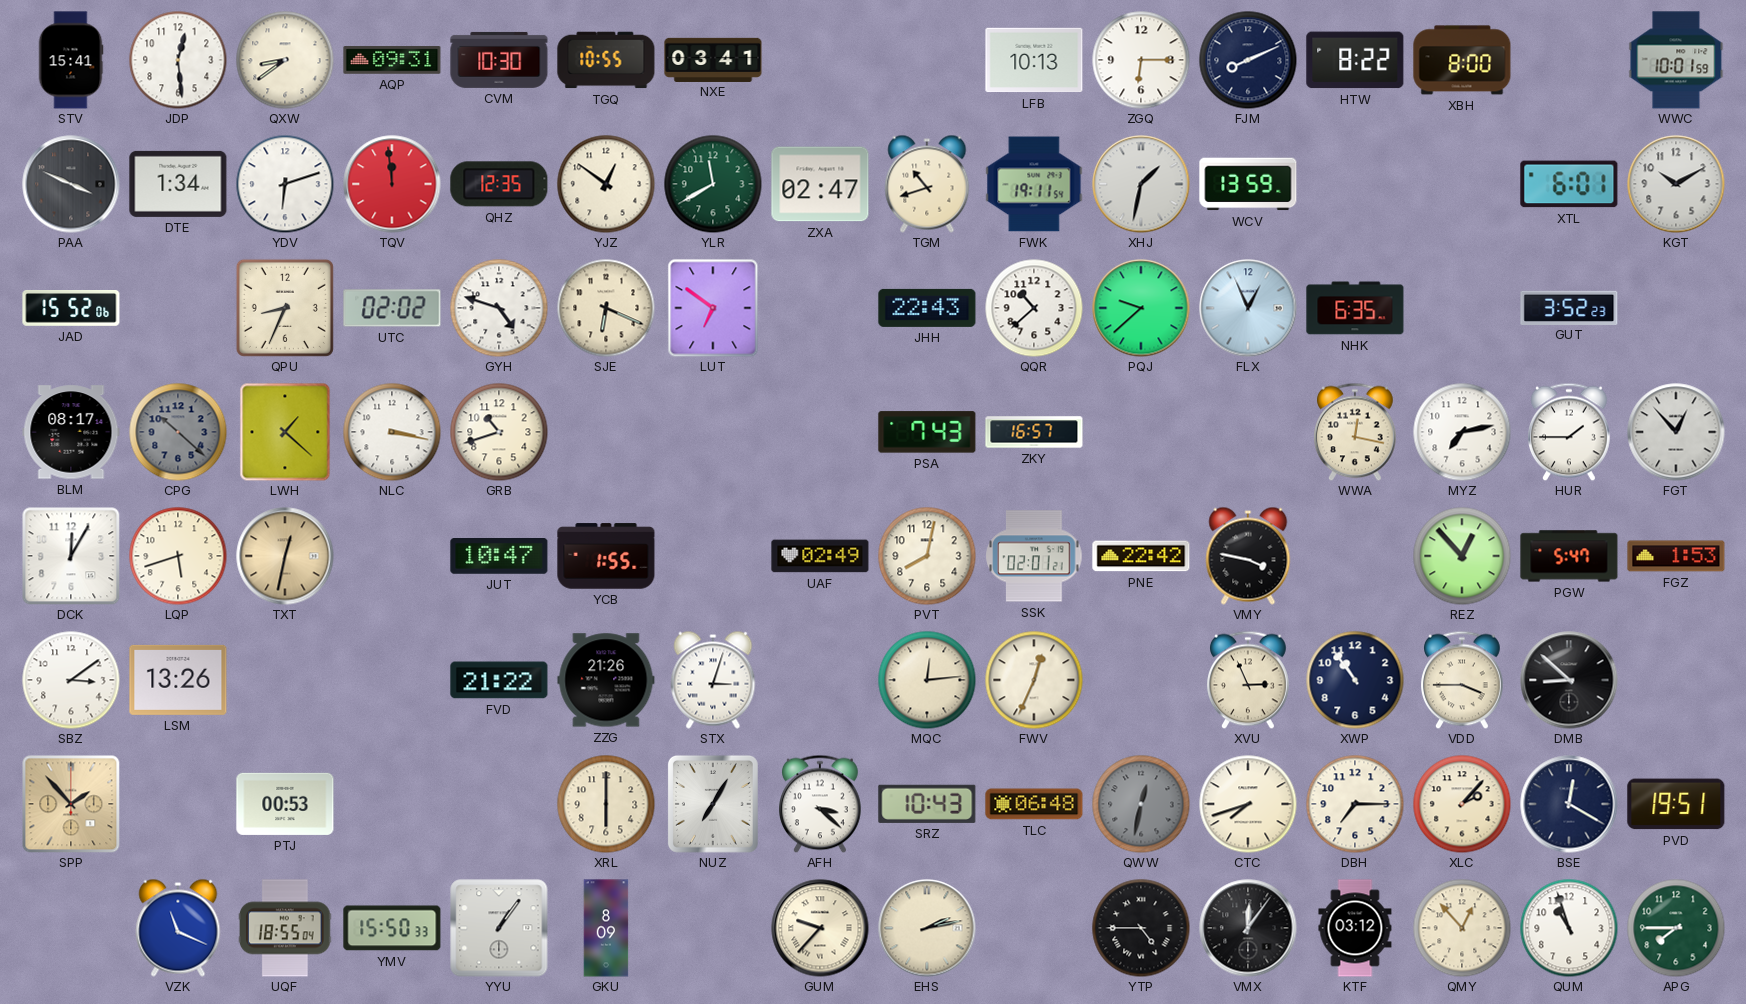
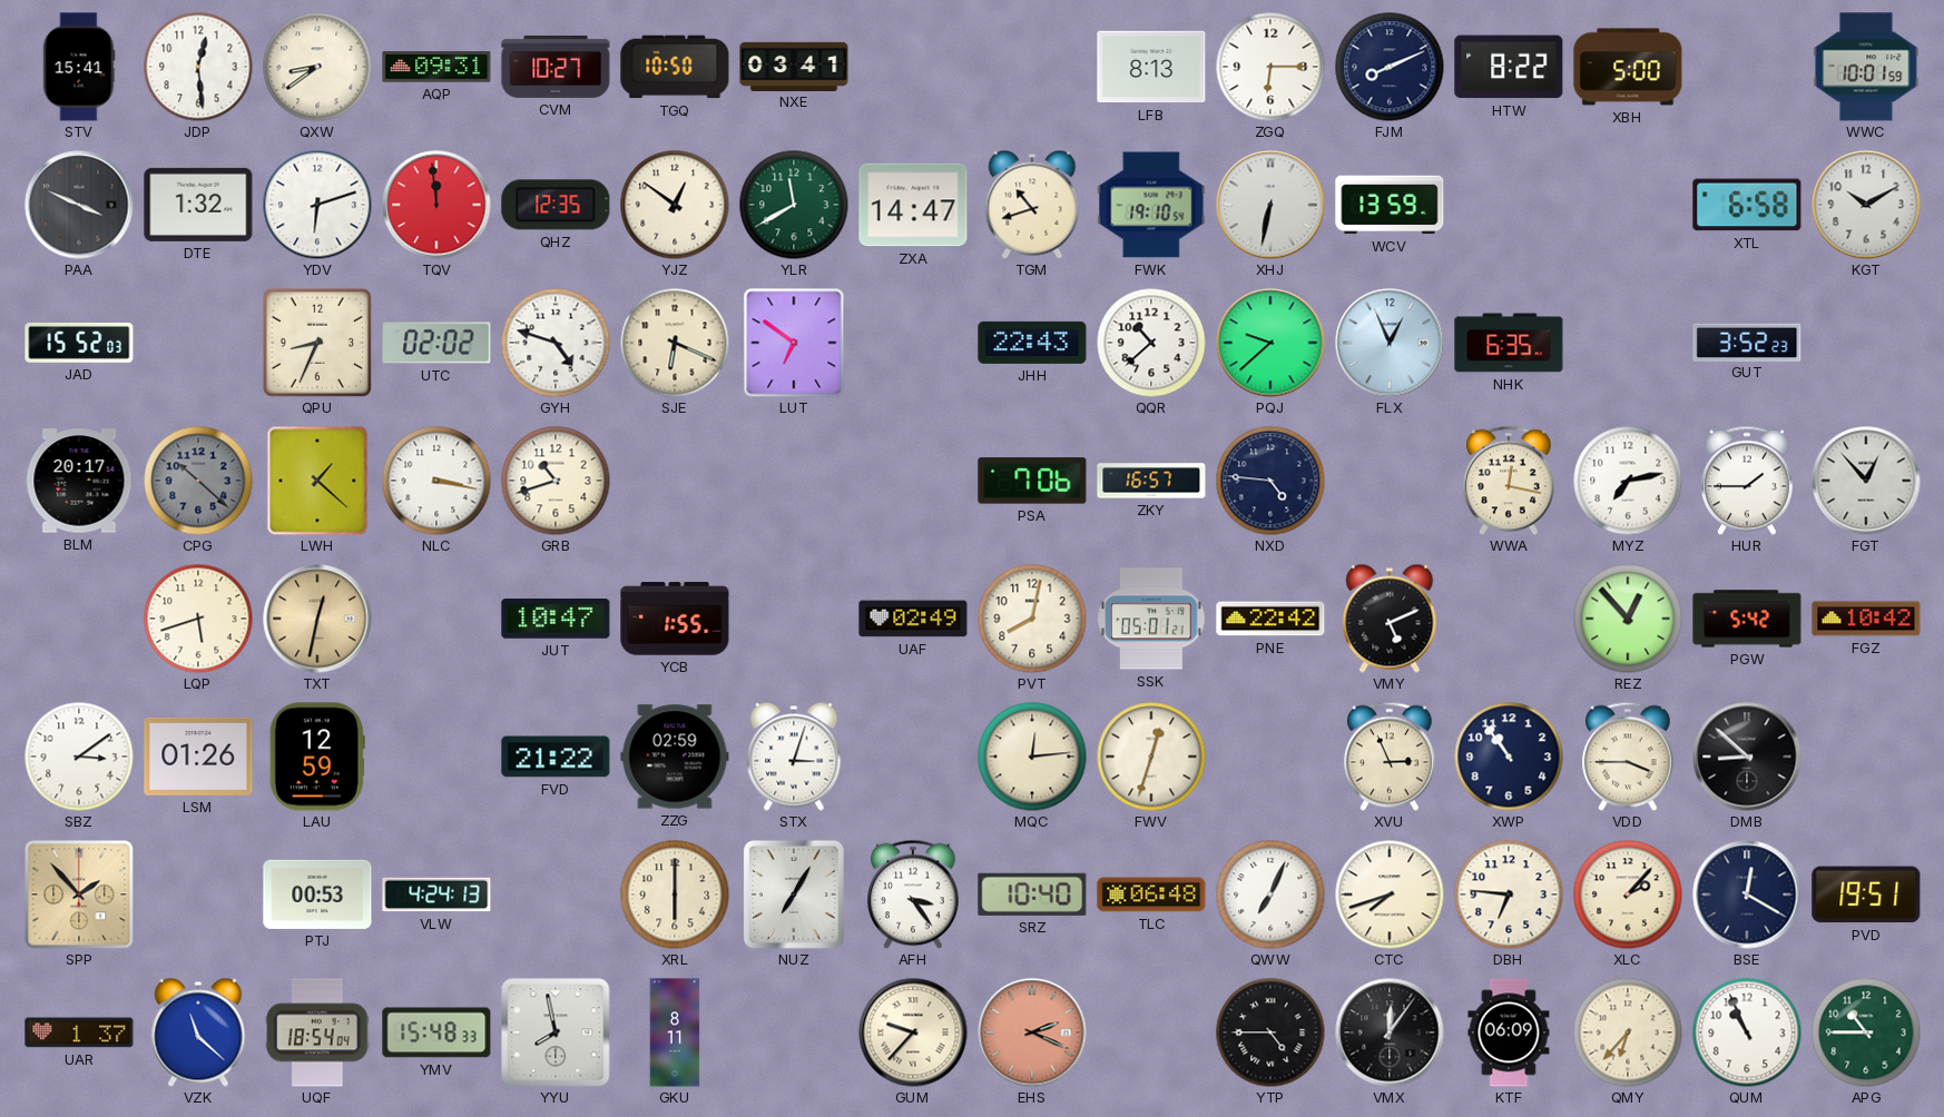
CVM: 10:30 -> 10:27
TGQ: 10:55 -> 10:50
LFB: 10:13 -> 8:13
XBH: 8:00 -> 5:00
DTE: 1:34 -> 1:32
ZXA: 02:47 -> 14:47
FWK: 19:11 -> 19:10
XHJ: 1:32 -> 6:32
XTL: 6:01 -> 6:58
JAD: 15:52:06 -> 15:52:03
BLM: 08:17 -> 20:17
PSA: 7:43 -> 7:06
NXD: none -> 4:46
DCK: 12:05 -> none
SSK: 02:01 -> 05:01
VMY: 3:47 -> 5:11
PGW: 5:47 -> 5:42
FGZ: 1:53 -> 10:42
LSM: 13:26 -> 01:26
LAU: none -> 12:59
ZZG: 21:26 -> 02:59
FWV: 12:34 -> 12:33
VLW: none -> 4:24
AFH: 3:22 -> 3:24
SRZ: 10:43 -> 10:40
QWW: 12:32 -> 7:04
QWW dial: grey -> white
DBH: 7:15 -> 6:46
UAR: none -> 1:37
VZK: 11:19 -> 11:22
UQF: 18:55 -> 18:54
YMV: 15:50 -> 15:48
YYU: 1:06 -> 7:58
GKU: 8:09 -> 8:11
EHS: 2:13 -> 2:19
EHS dial: cream -> salmon
KTF: 03:12 -> 06:09
QMY: 12:53 -> 6:37
QUM: 10:57 -> 10:56
APG: 7:45 -> 10:45
